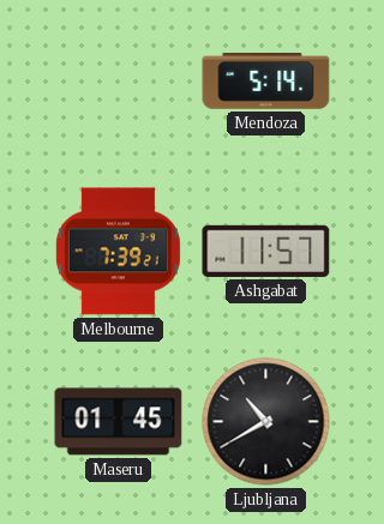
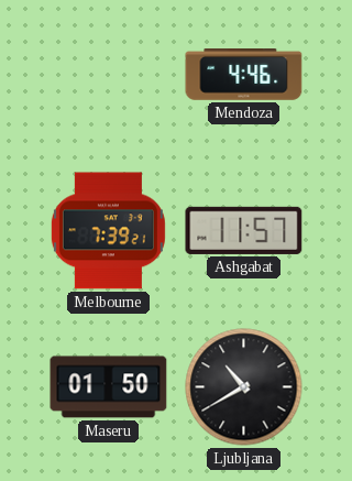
Mendoza: 5:14 -> 4:46
Maseru: 01:45 -> 01:50
